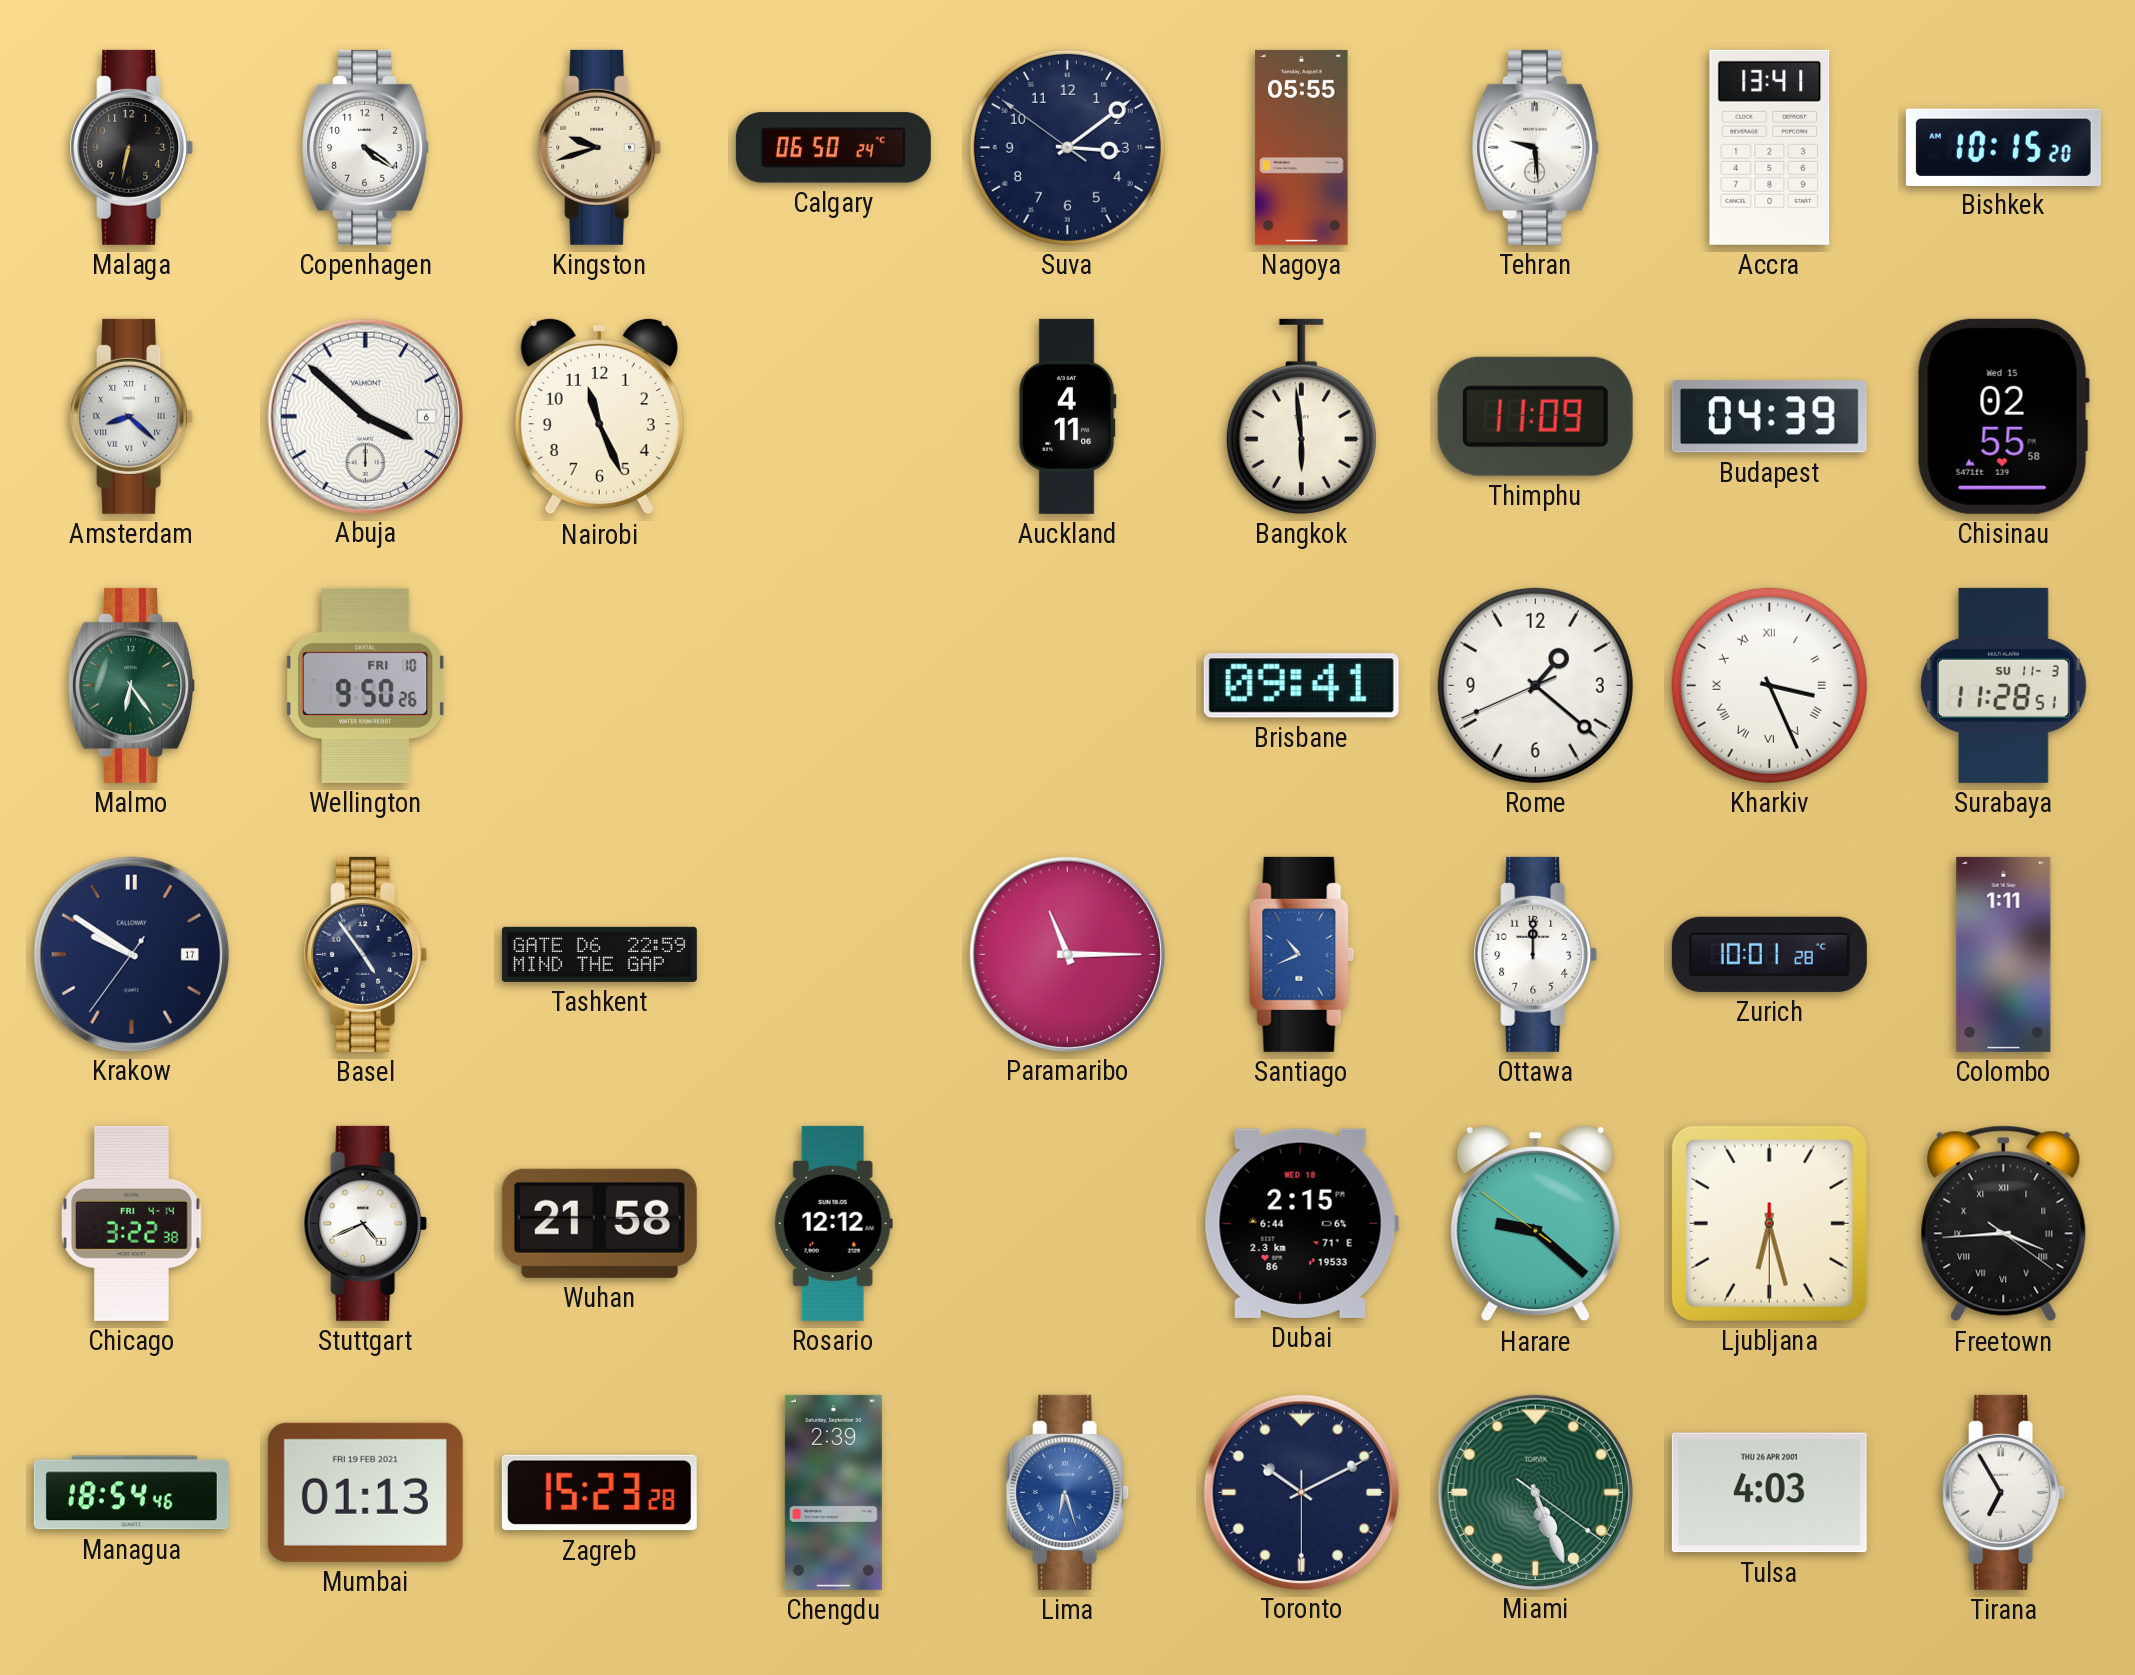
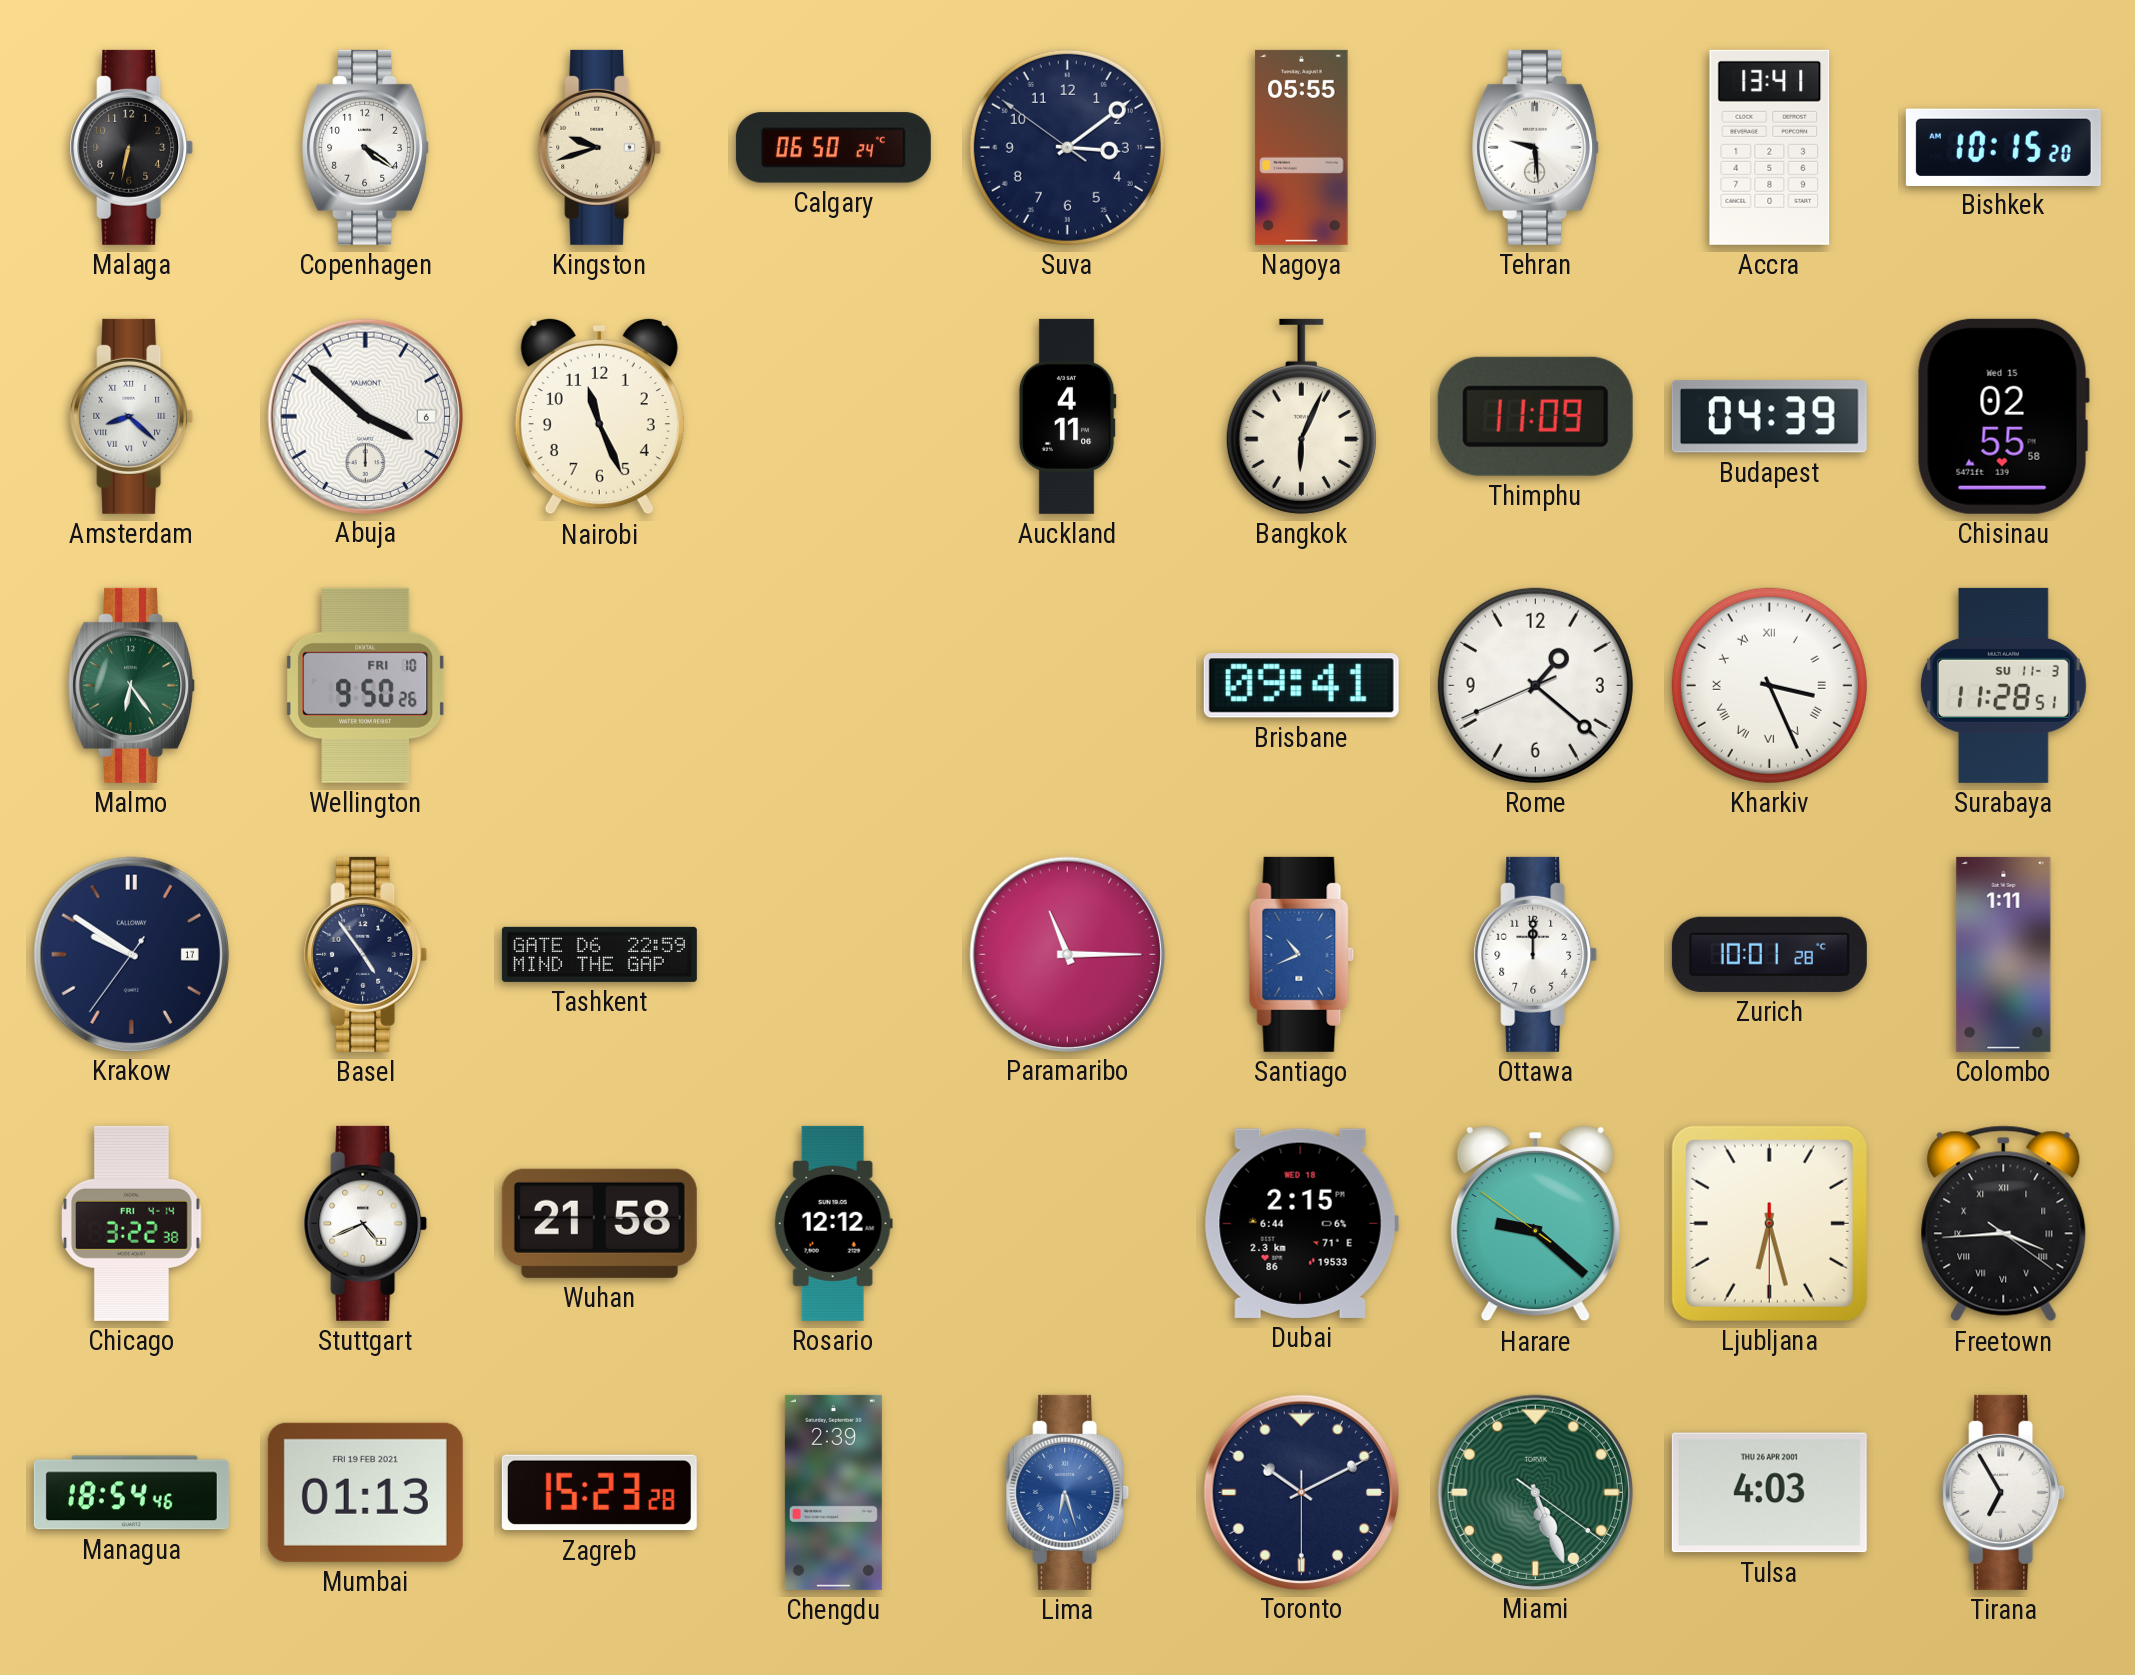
Bangkok: 5:59 -> 6:04
